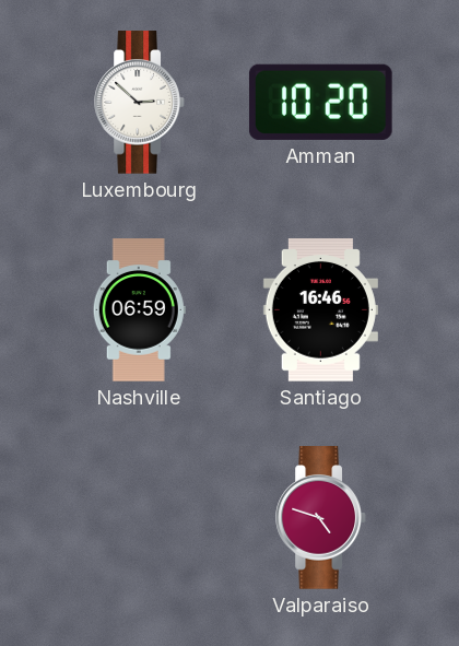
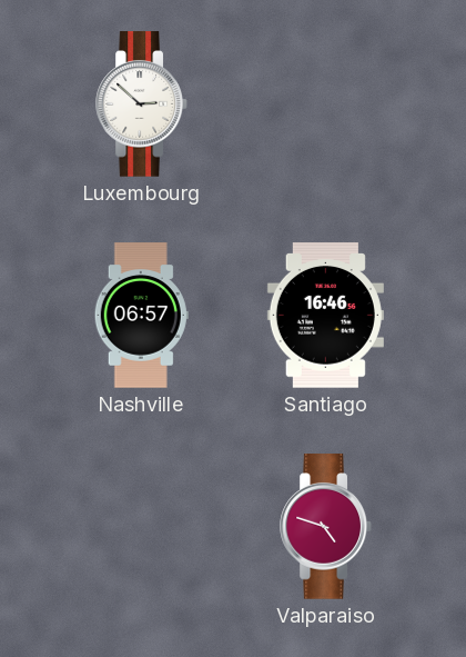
Amman: 10:20 -> none
Nashville: 06:59 -> 06:57
